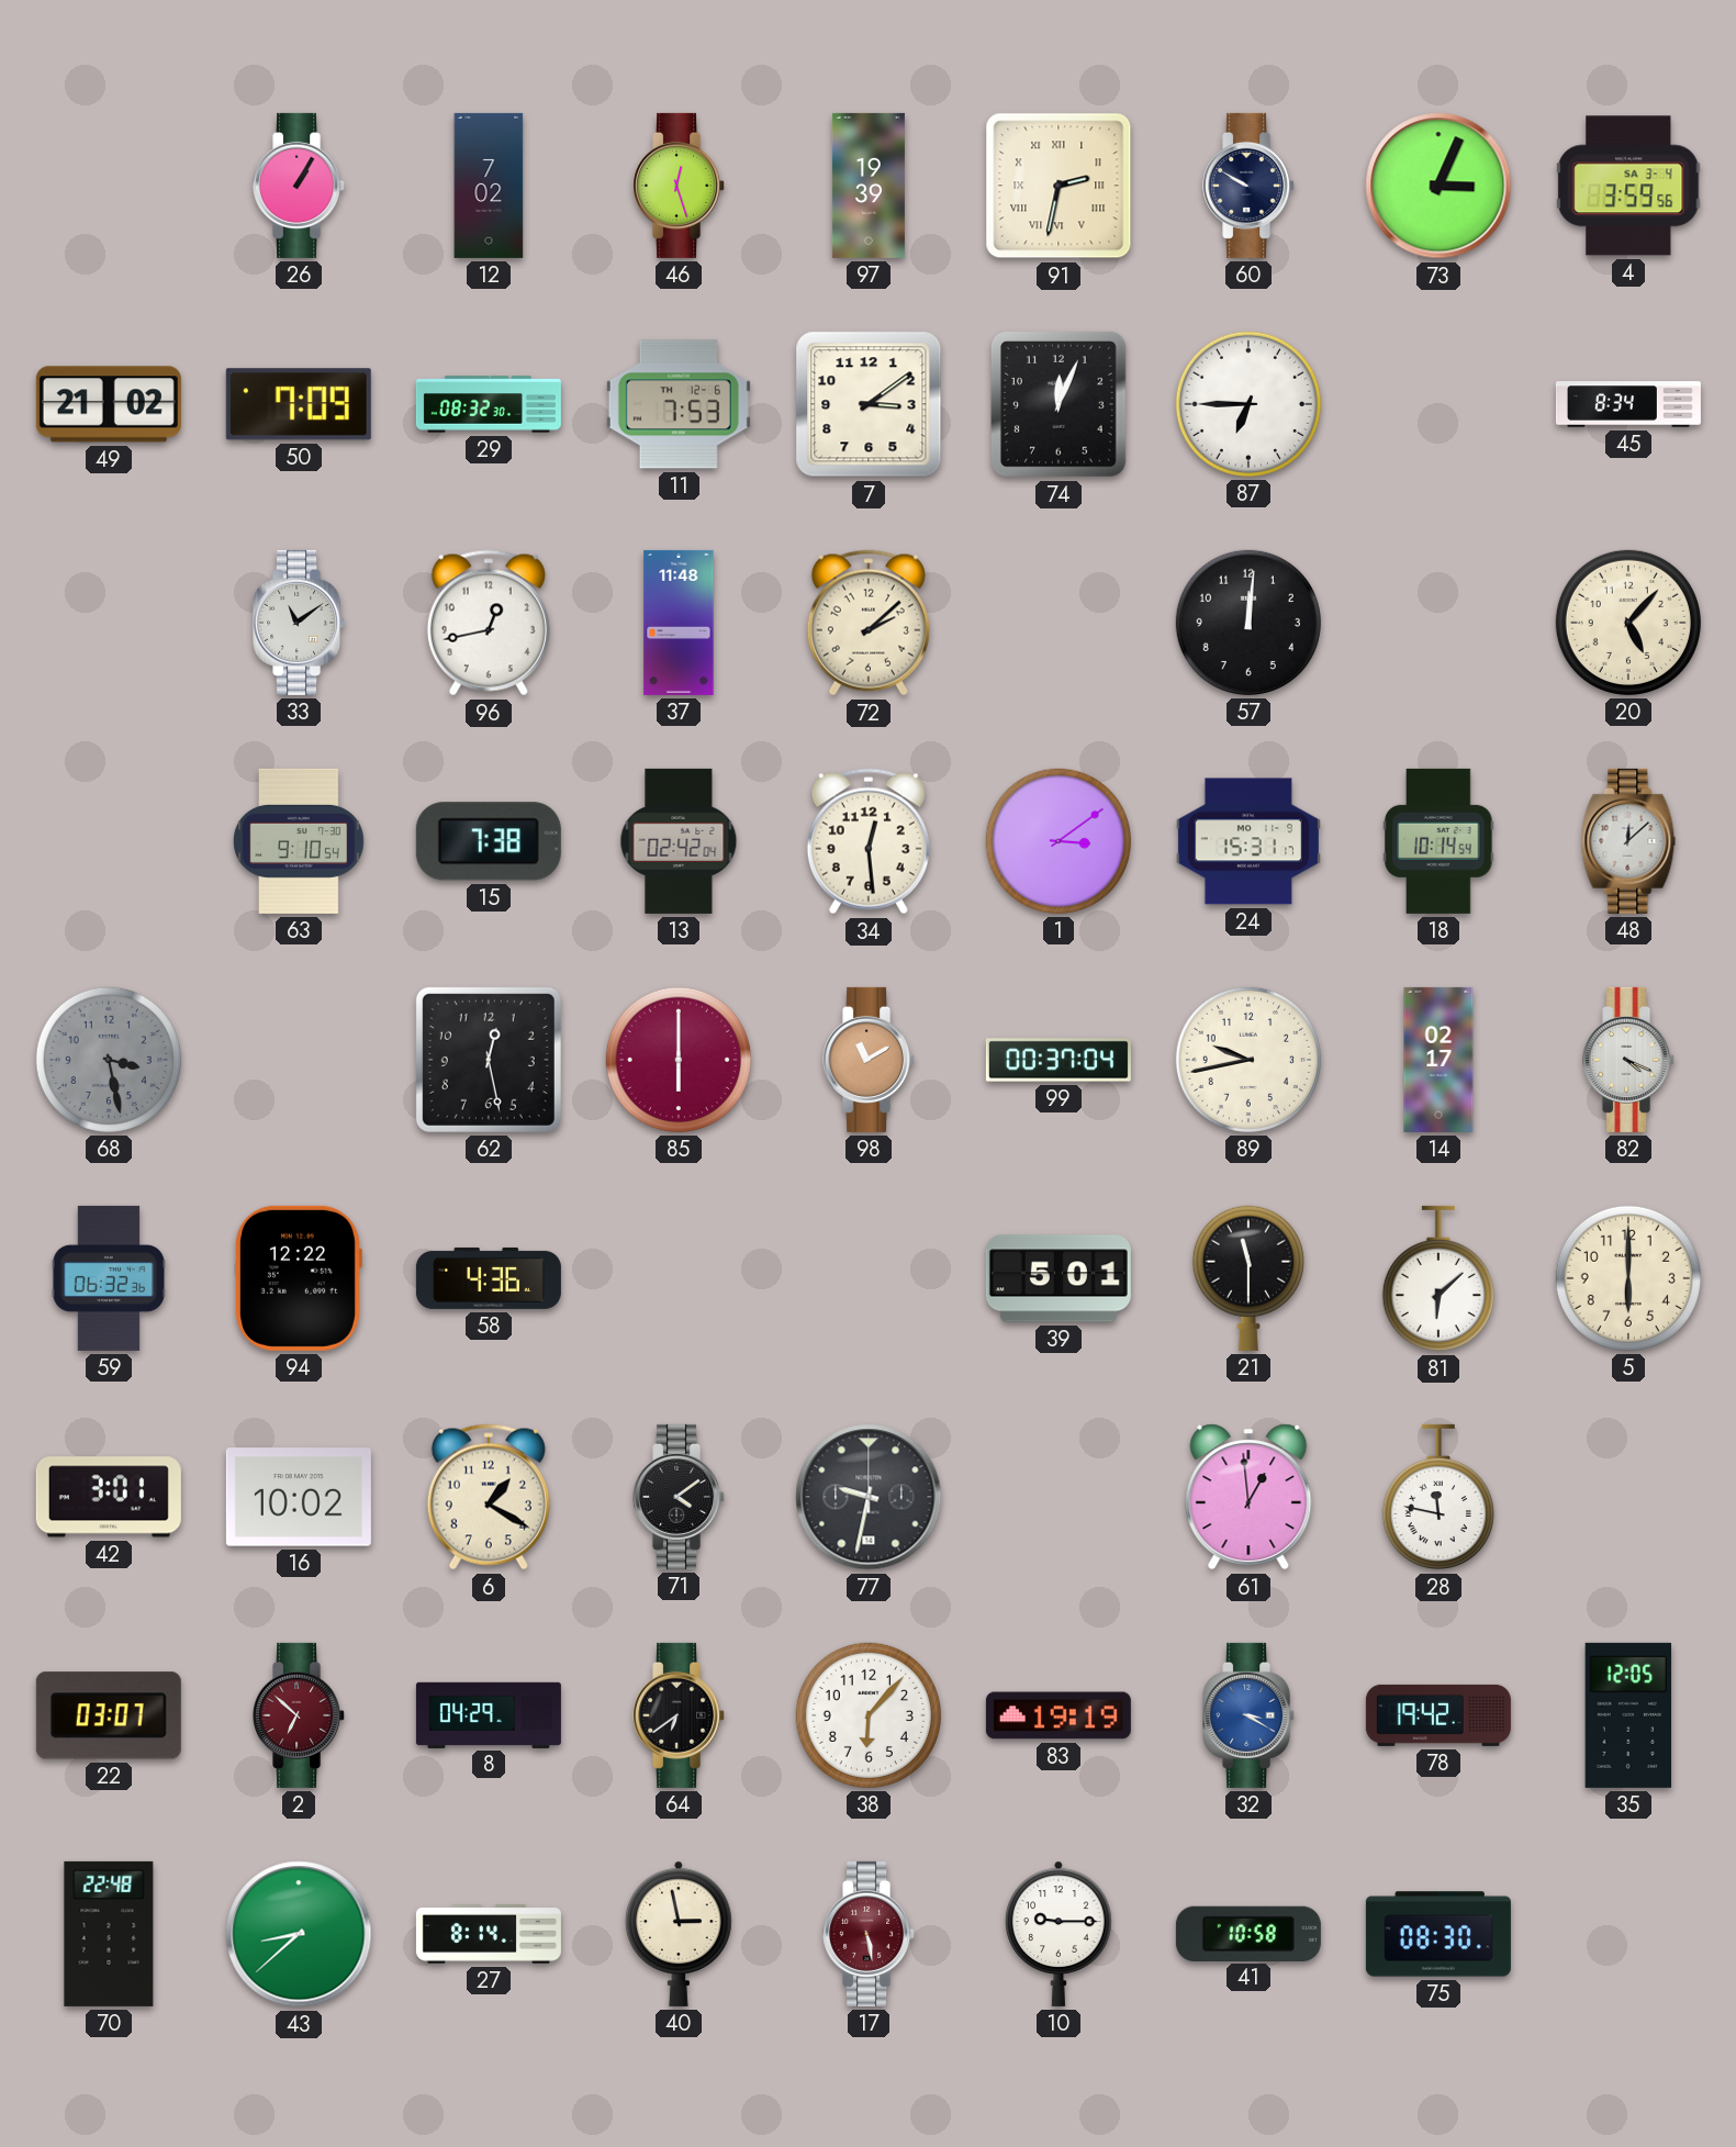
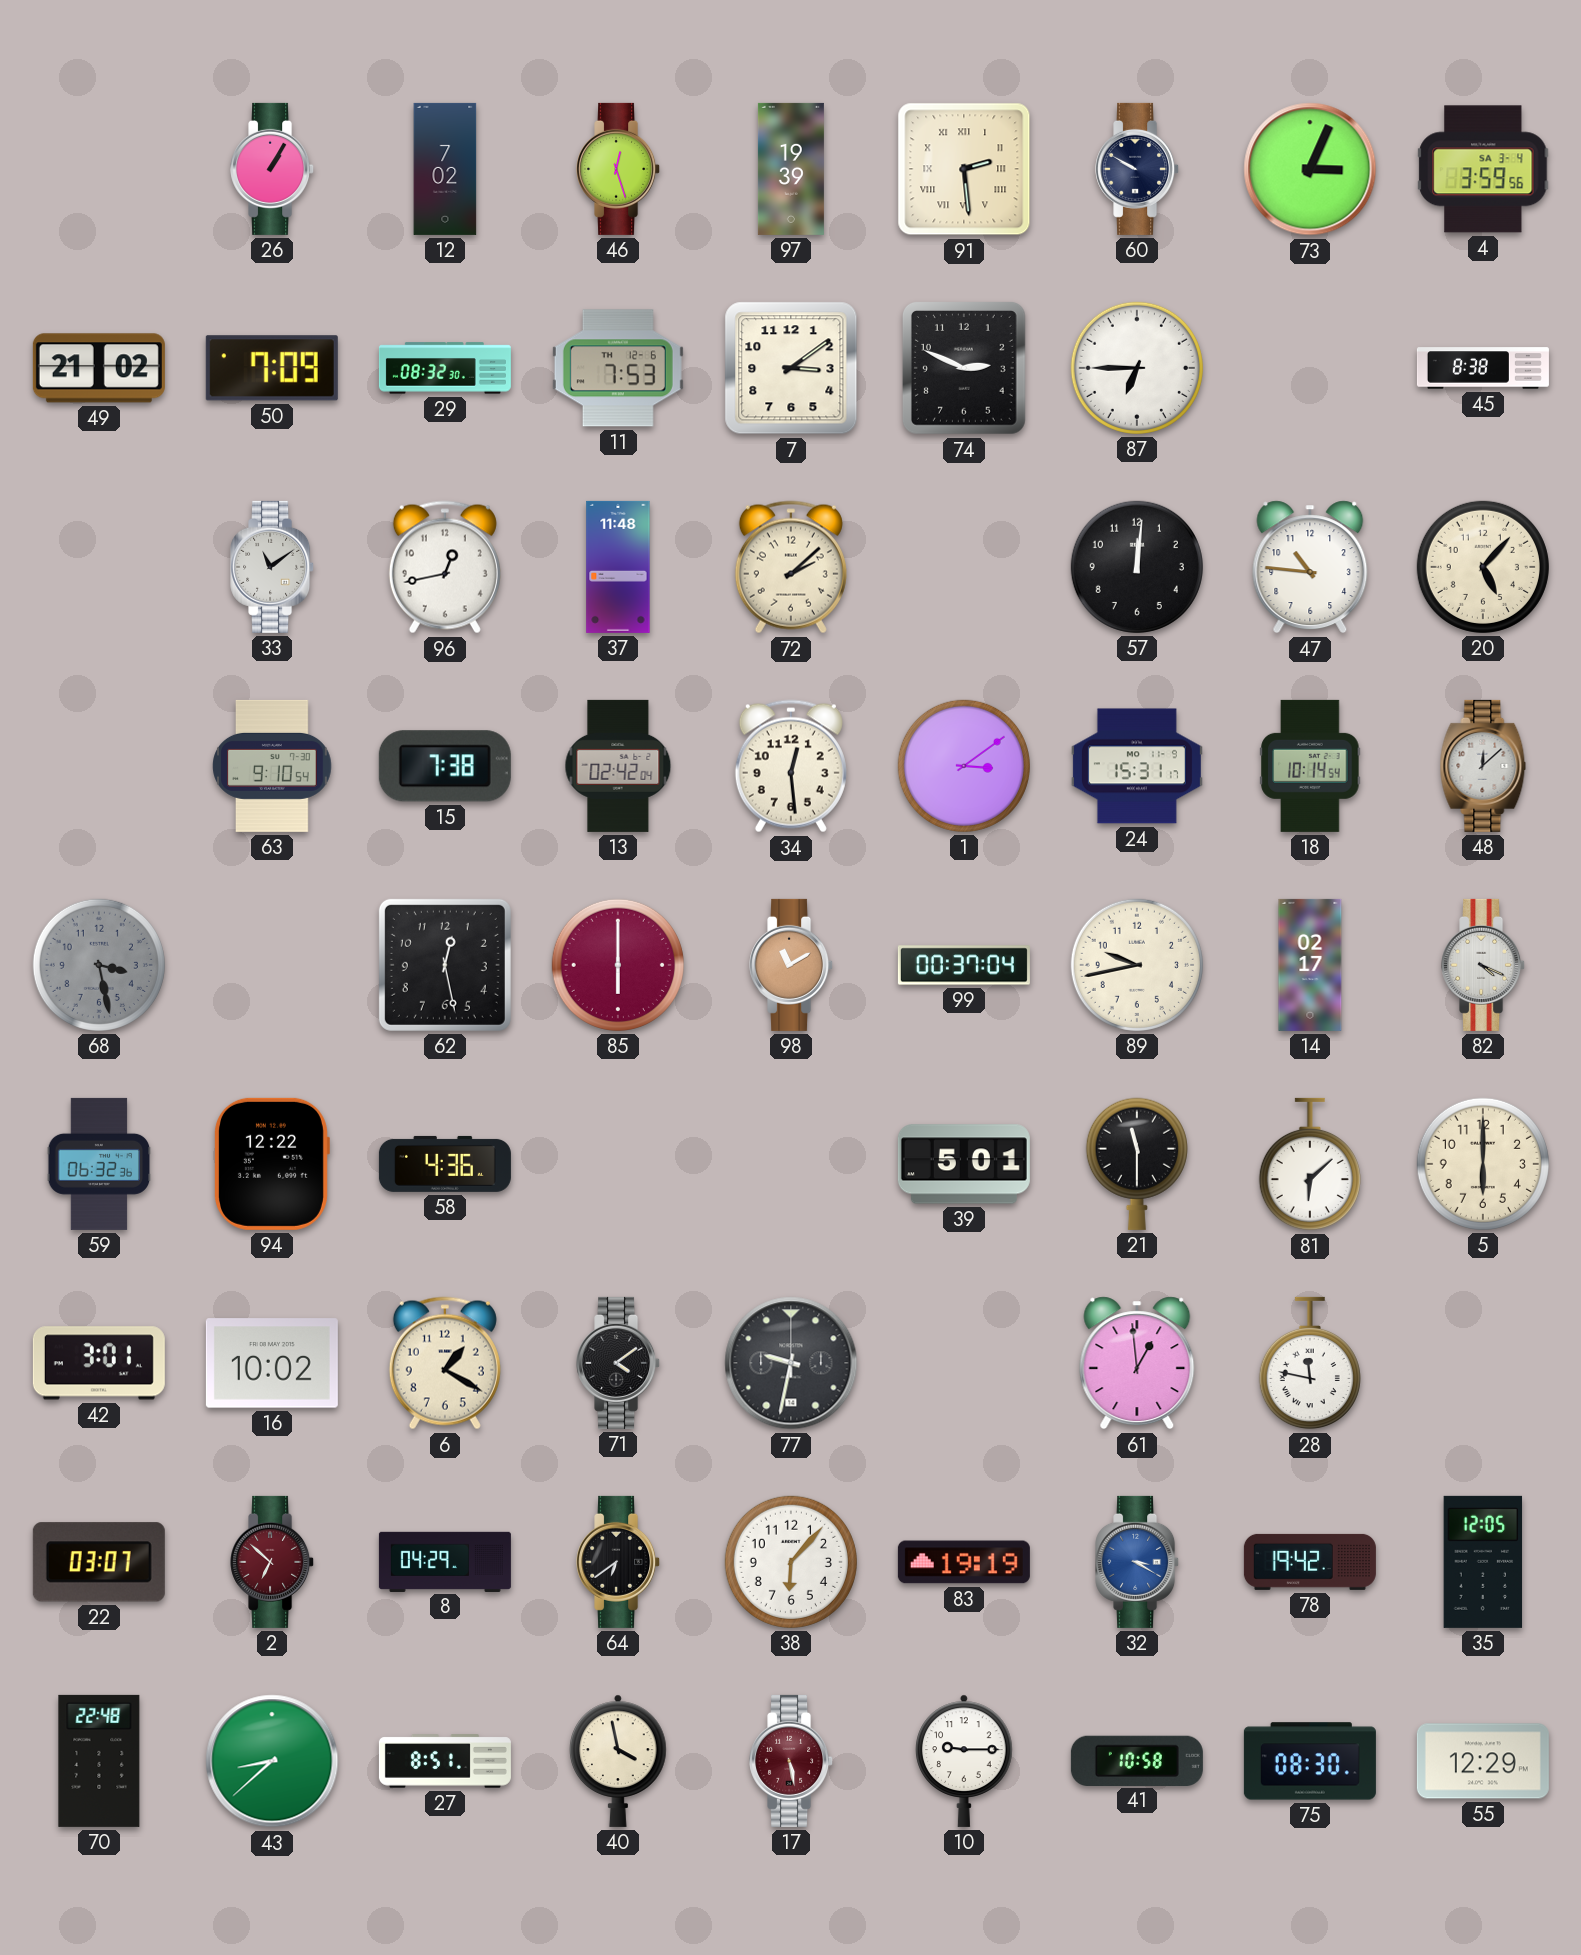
91: 2:32 -> 2:29
74: 12:04 -> 2:49
45: 8:34 -> 8:38
47: none -> 10:46
27: 8:14 -> 8:51
40: 2:58 -> 3:58
55: none -> 12:29
